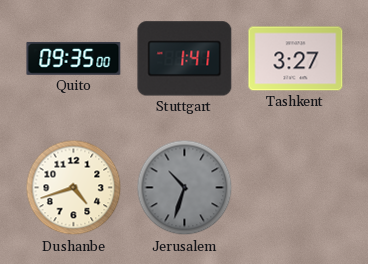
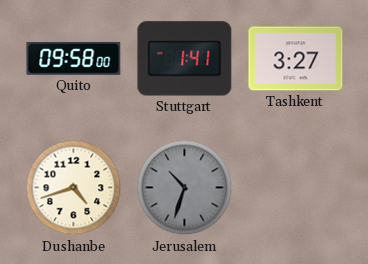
Quito: 09:35 -> 09:58
